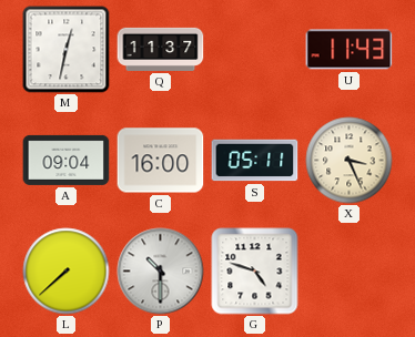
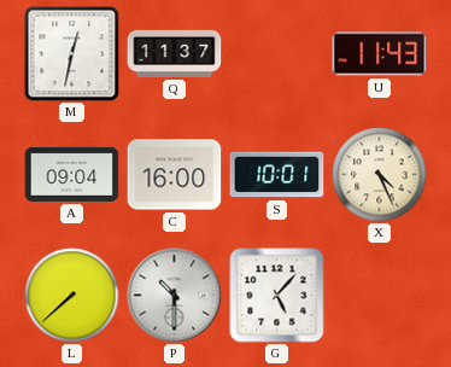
S: 05:11 -> 10:01
X: 3:26 -> 4:26
G: 4:48 -> 5:07
